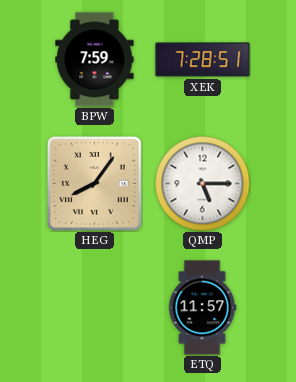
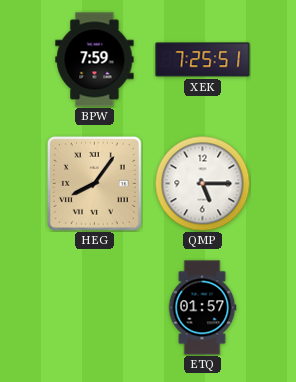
XEK: 7:28 -> 7:25
ETQ: 11:57 -> 01:57
